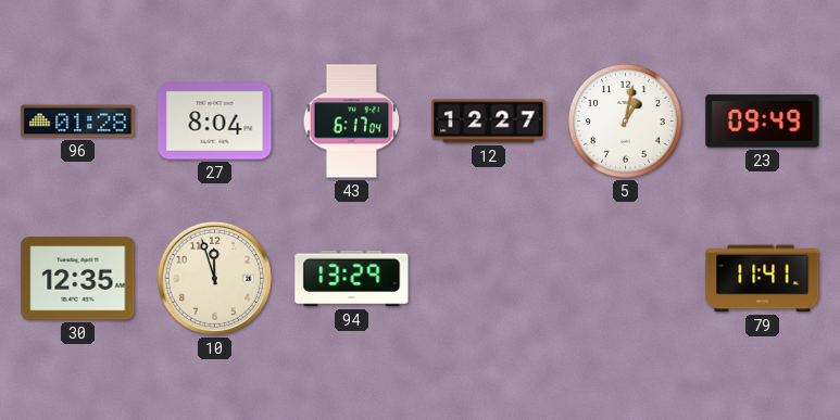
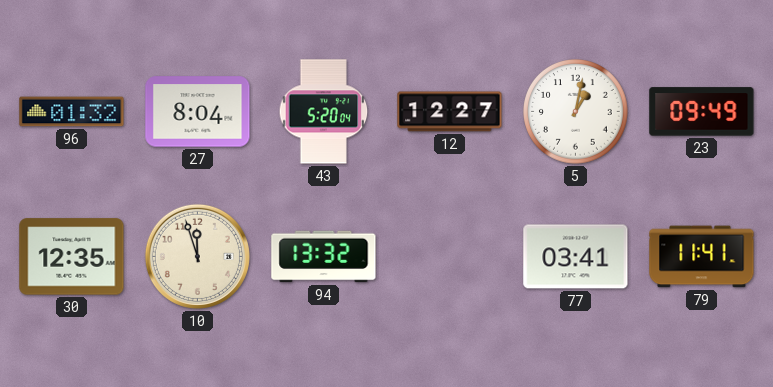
96: 01:28 -> 01:32
43: 6:17 -> 5:20
94: 13:29 -> 13:32
77: none -> 03:41
